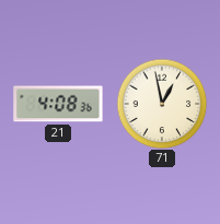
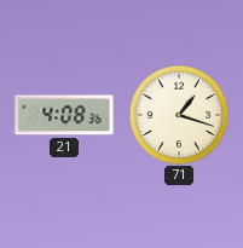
71: 12:58 -> 1:18
